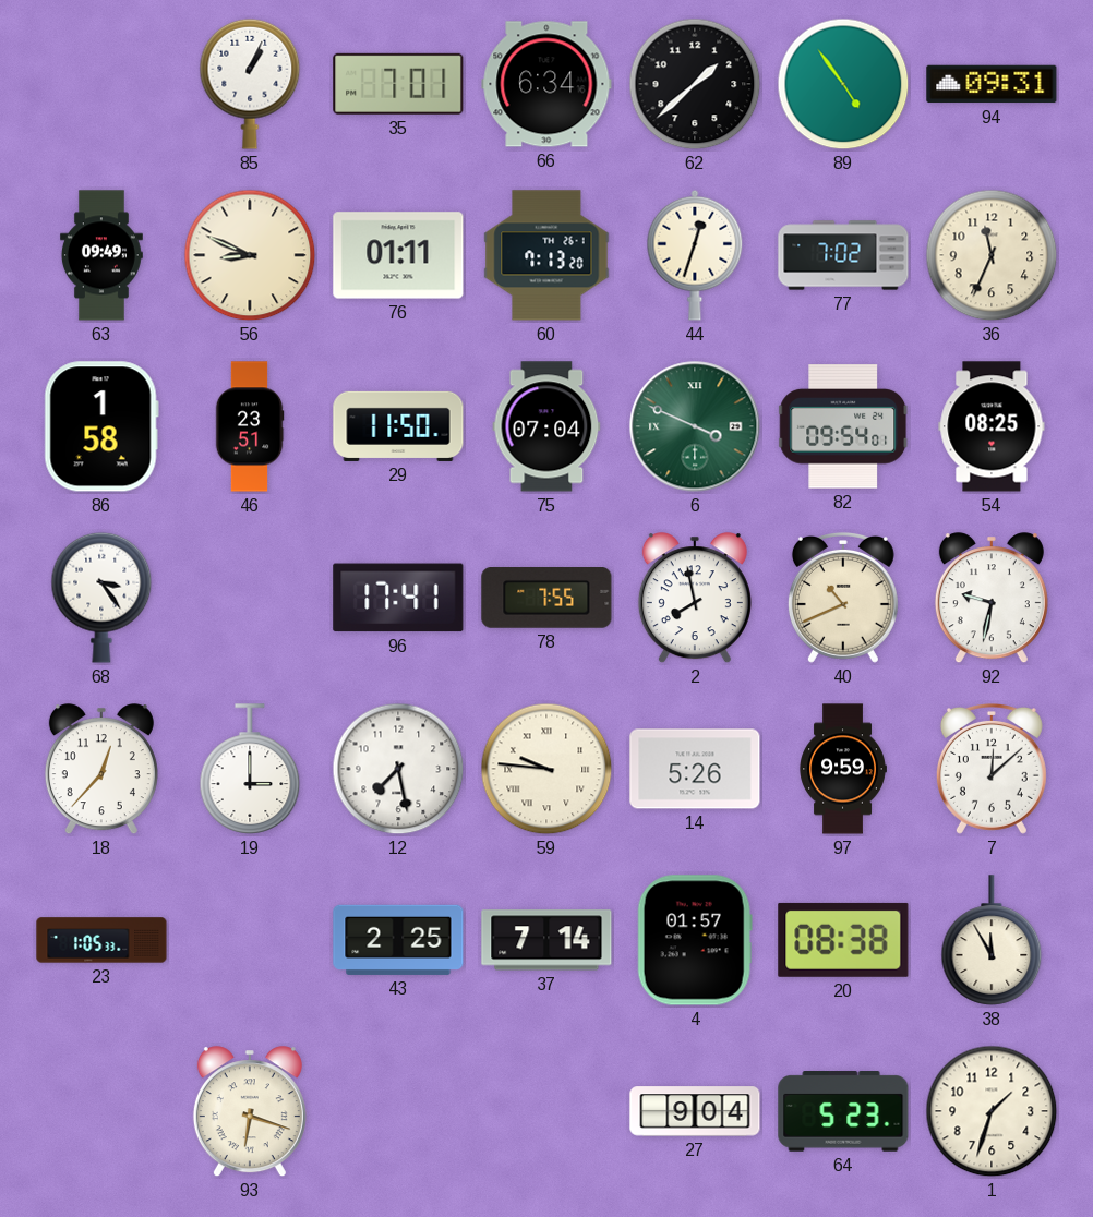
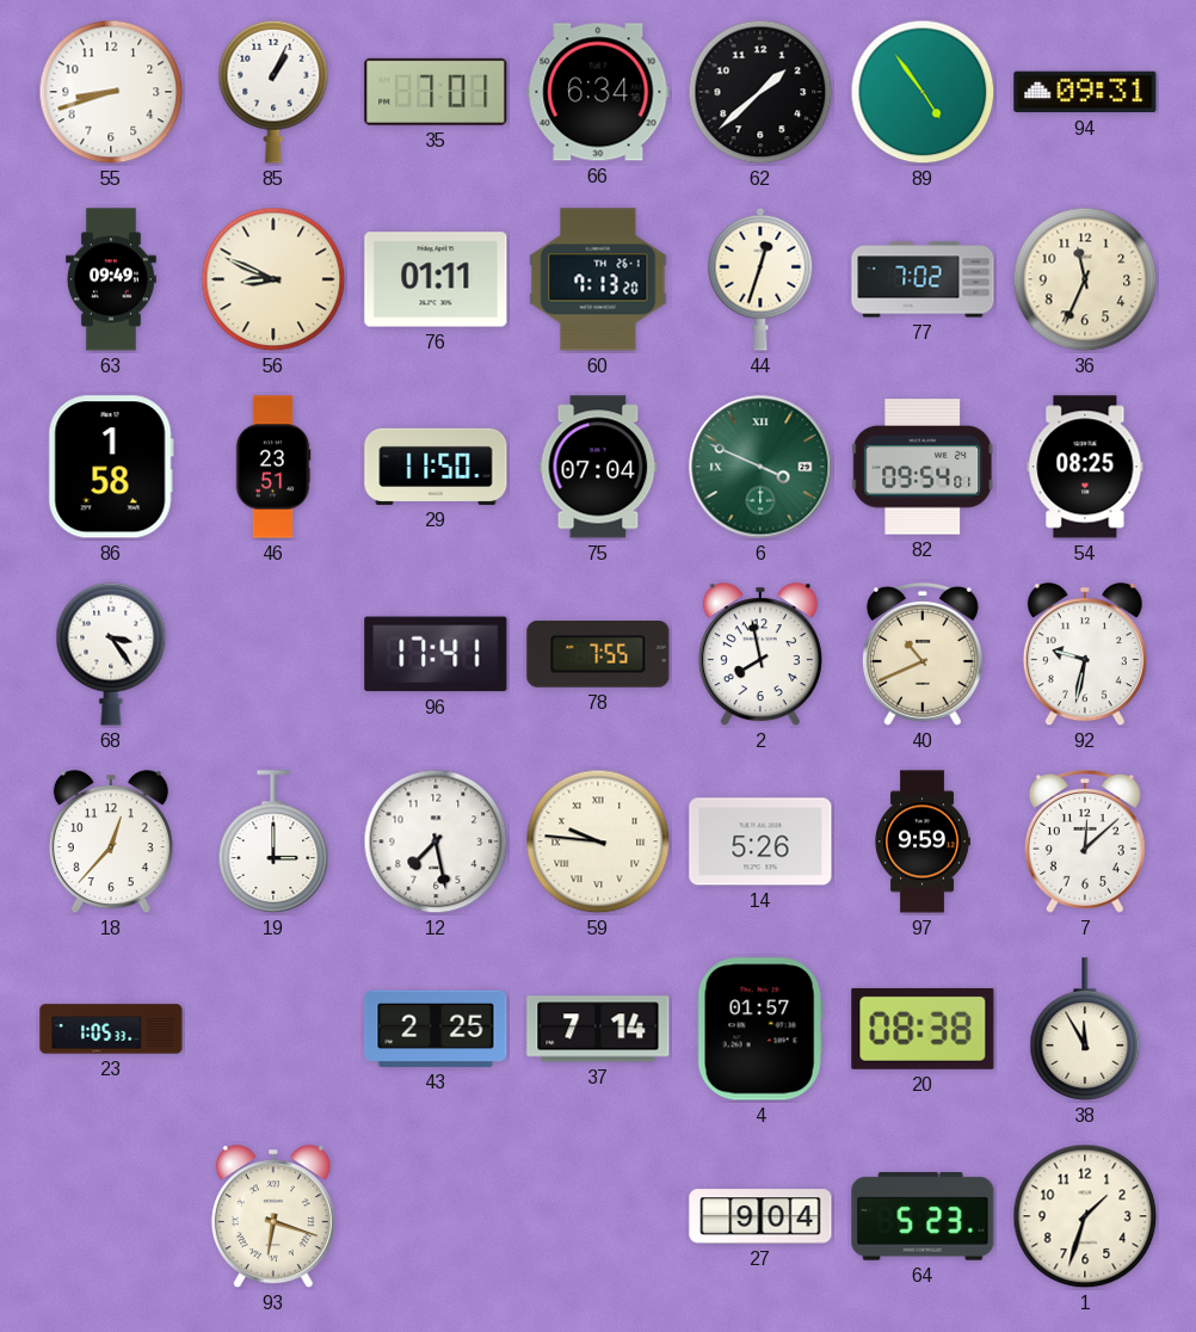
55: none -> 8:42
